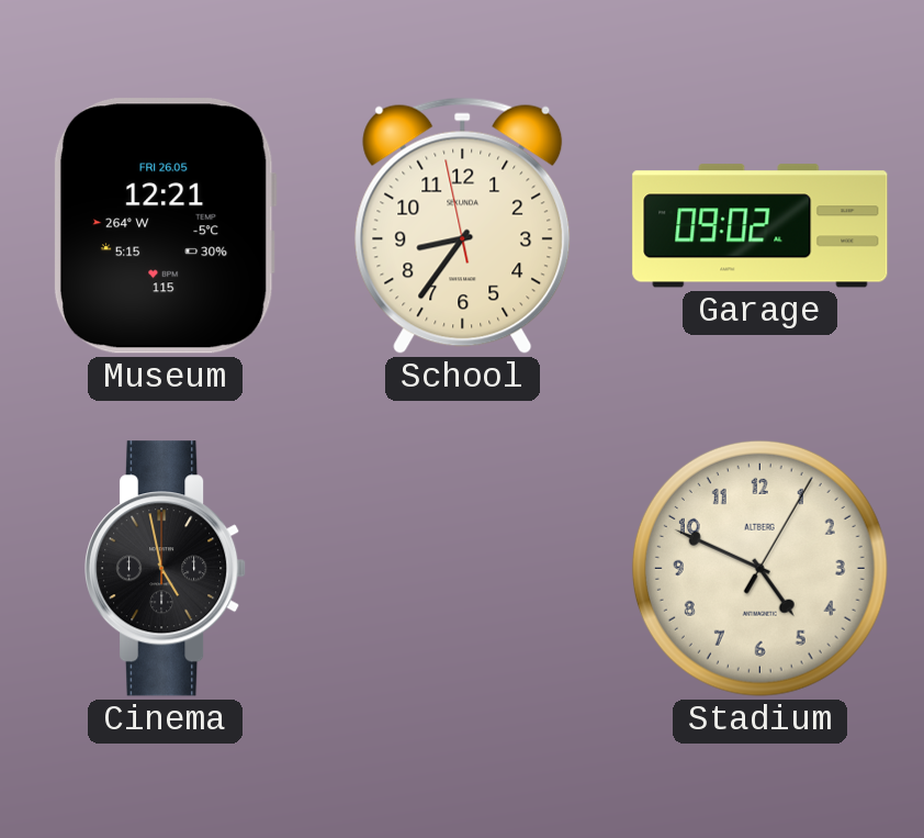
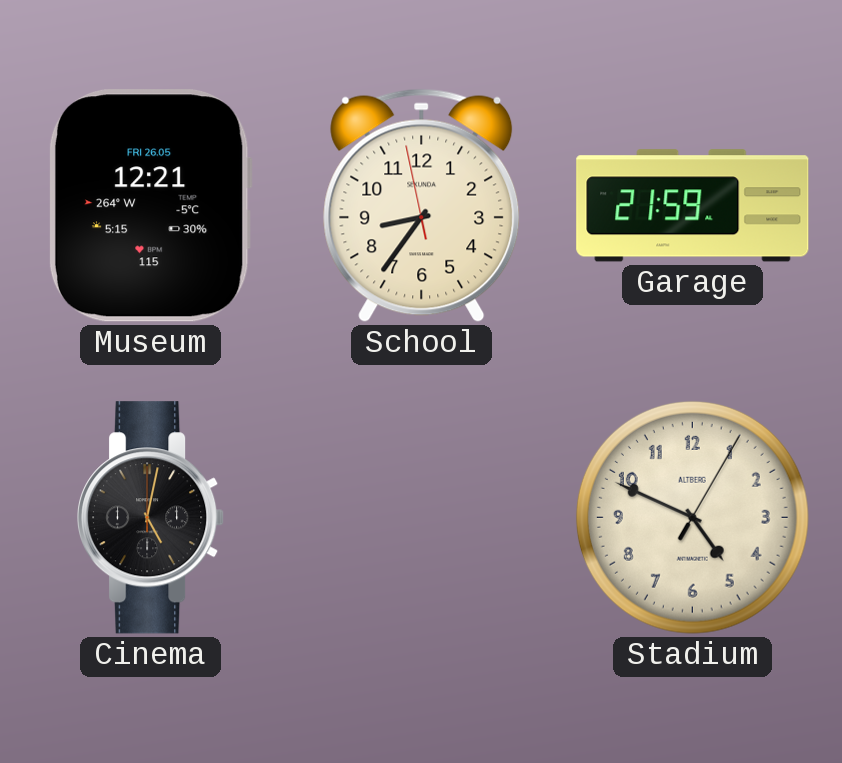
Garage: 09:02 -> 21:59
Cinema: 4:58 -> 5:02
